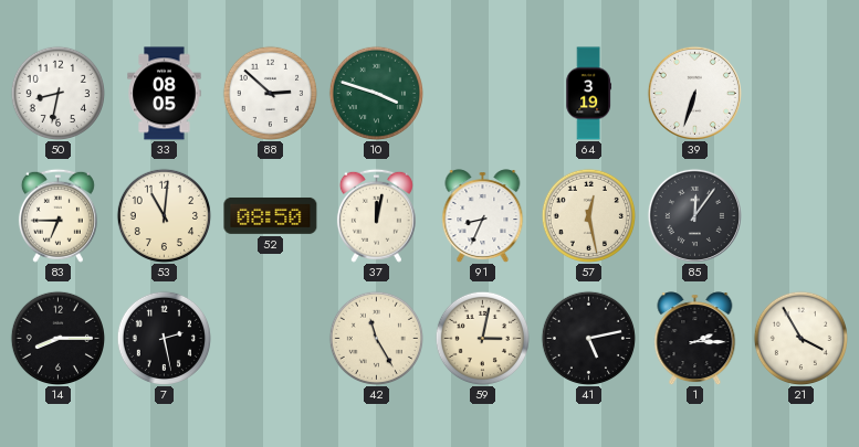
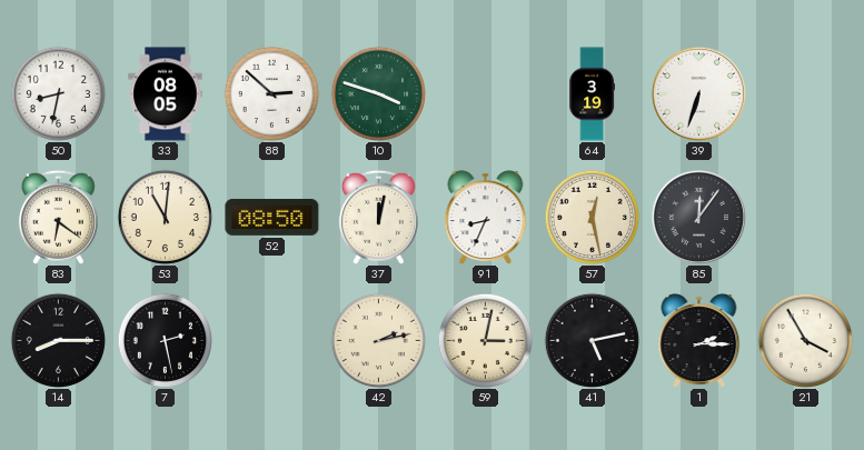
83: 6:45 -> 6:21
42: 11:25 -> 2:13
